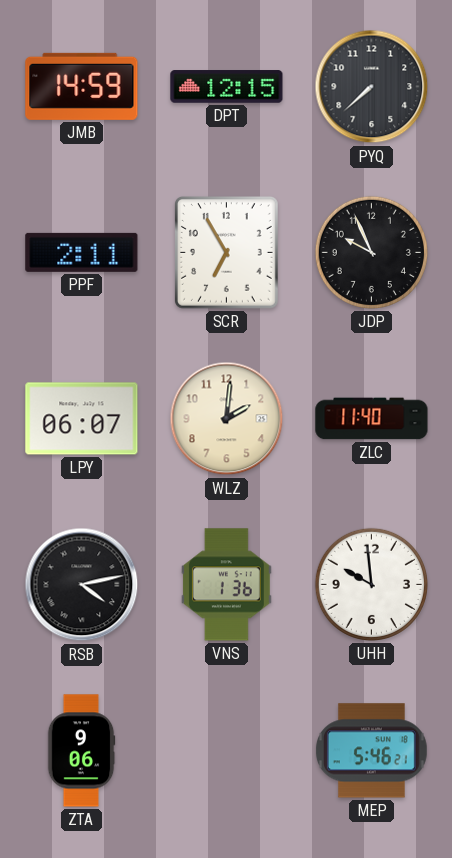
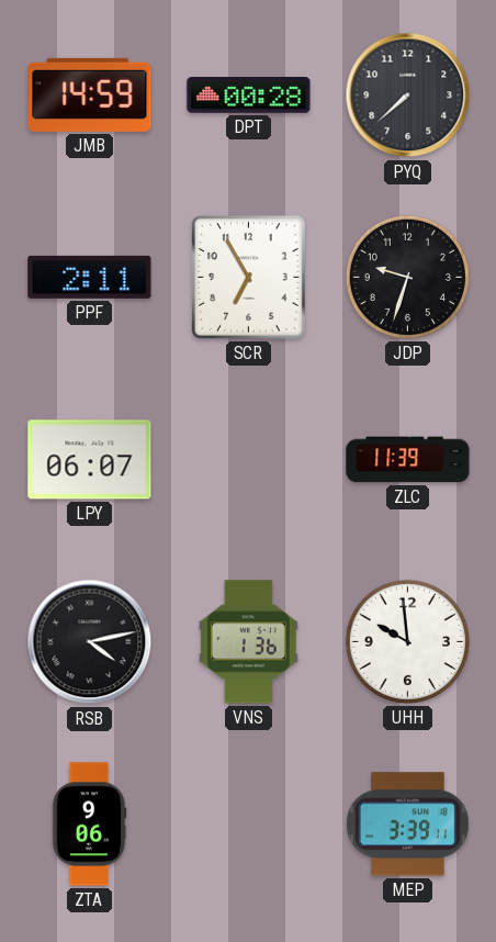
DPT: 12:15 -> 00:28
JDP: 9:56 -> 9:33
WLZ: 2:01 -> none
ZLC: 11:40 -> 11:39
MEP: 5:46 -> 3:39
